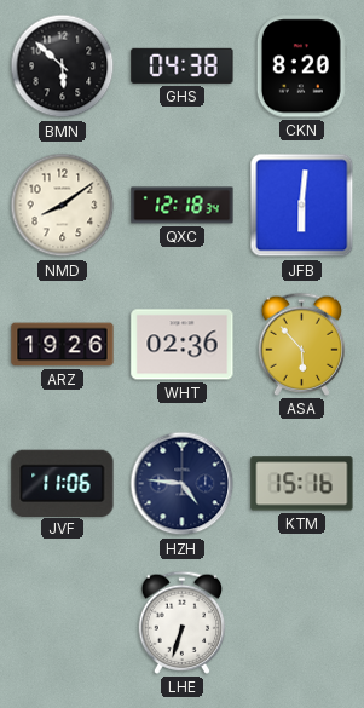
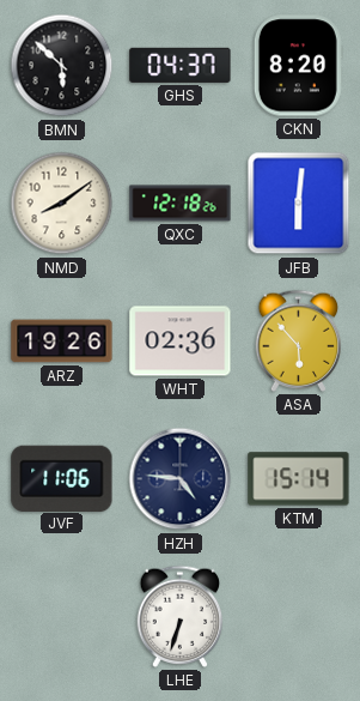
GHS: 04:38 -> 04:37
QXC: 12:18:34 -> 12:18:26
KTM: 15:16 -> 15:14
